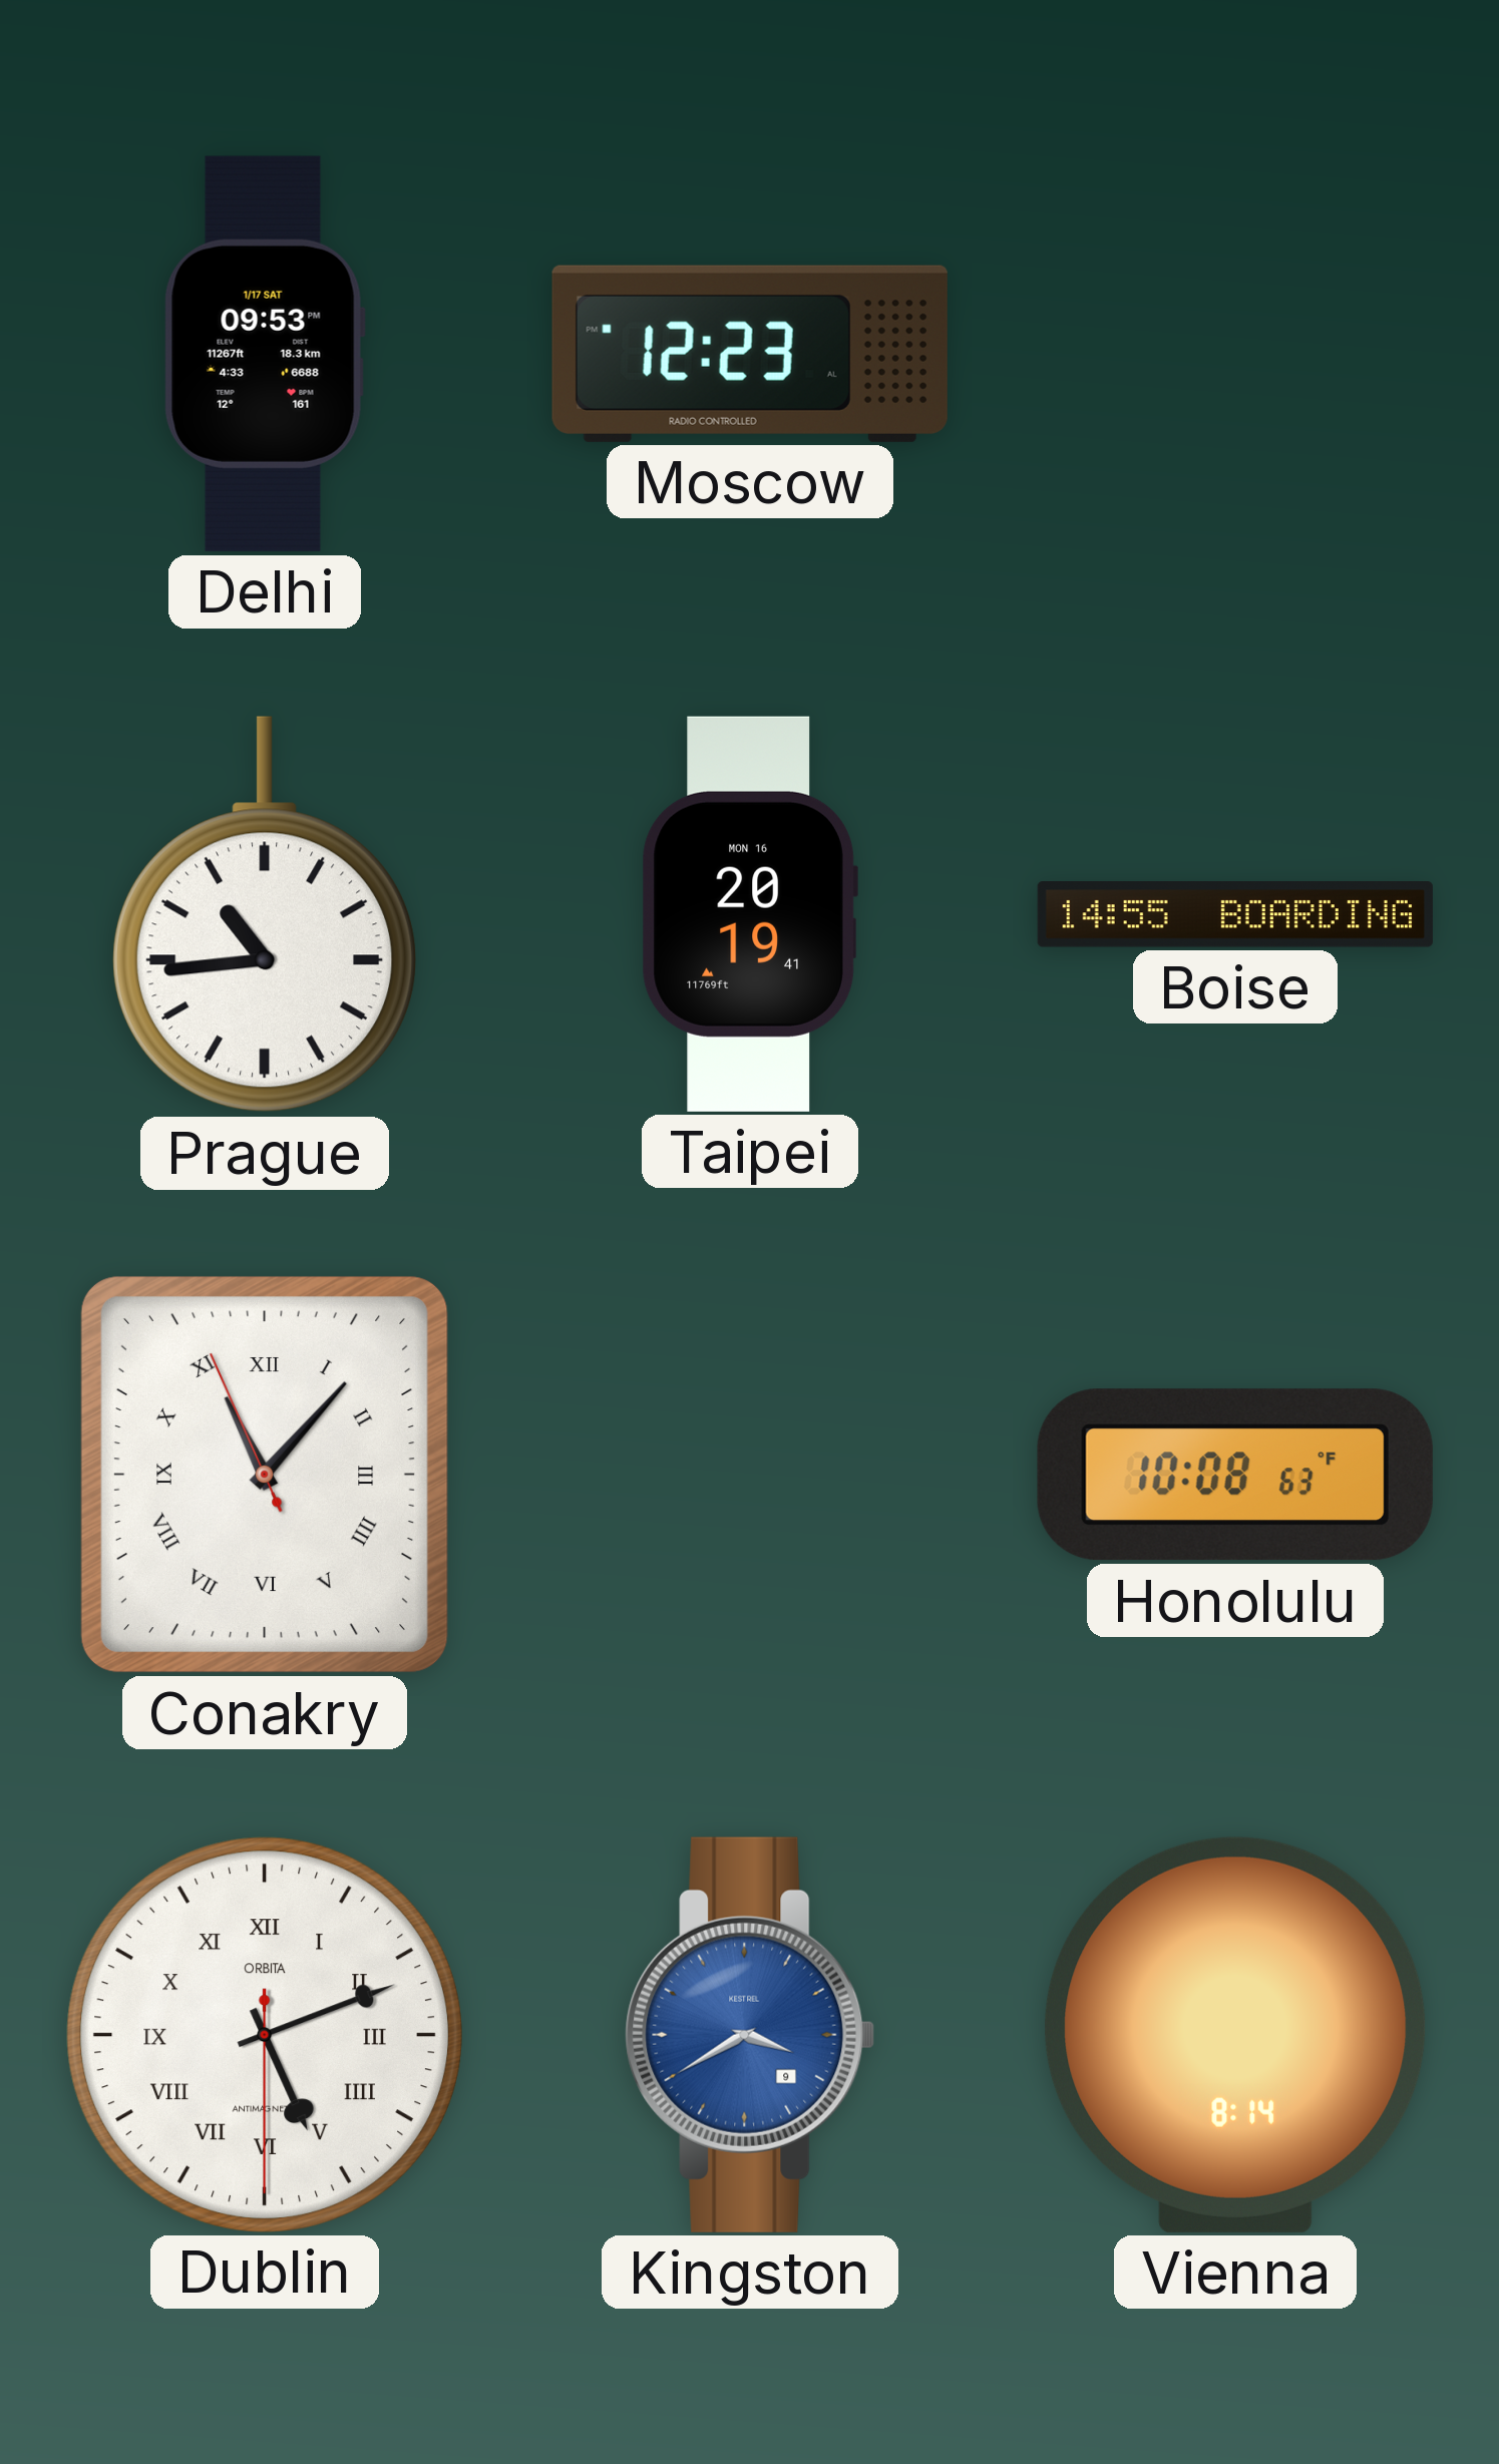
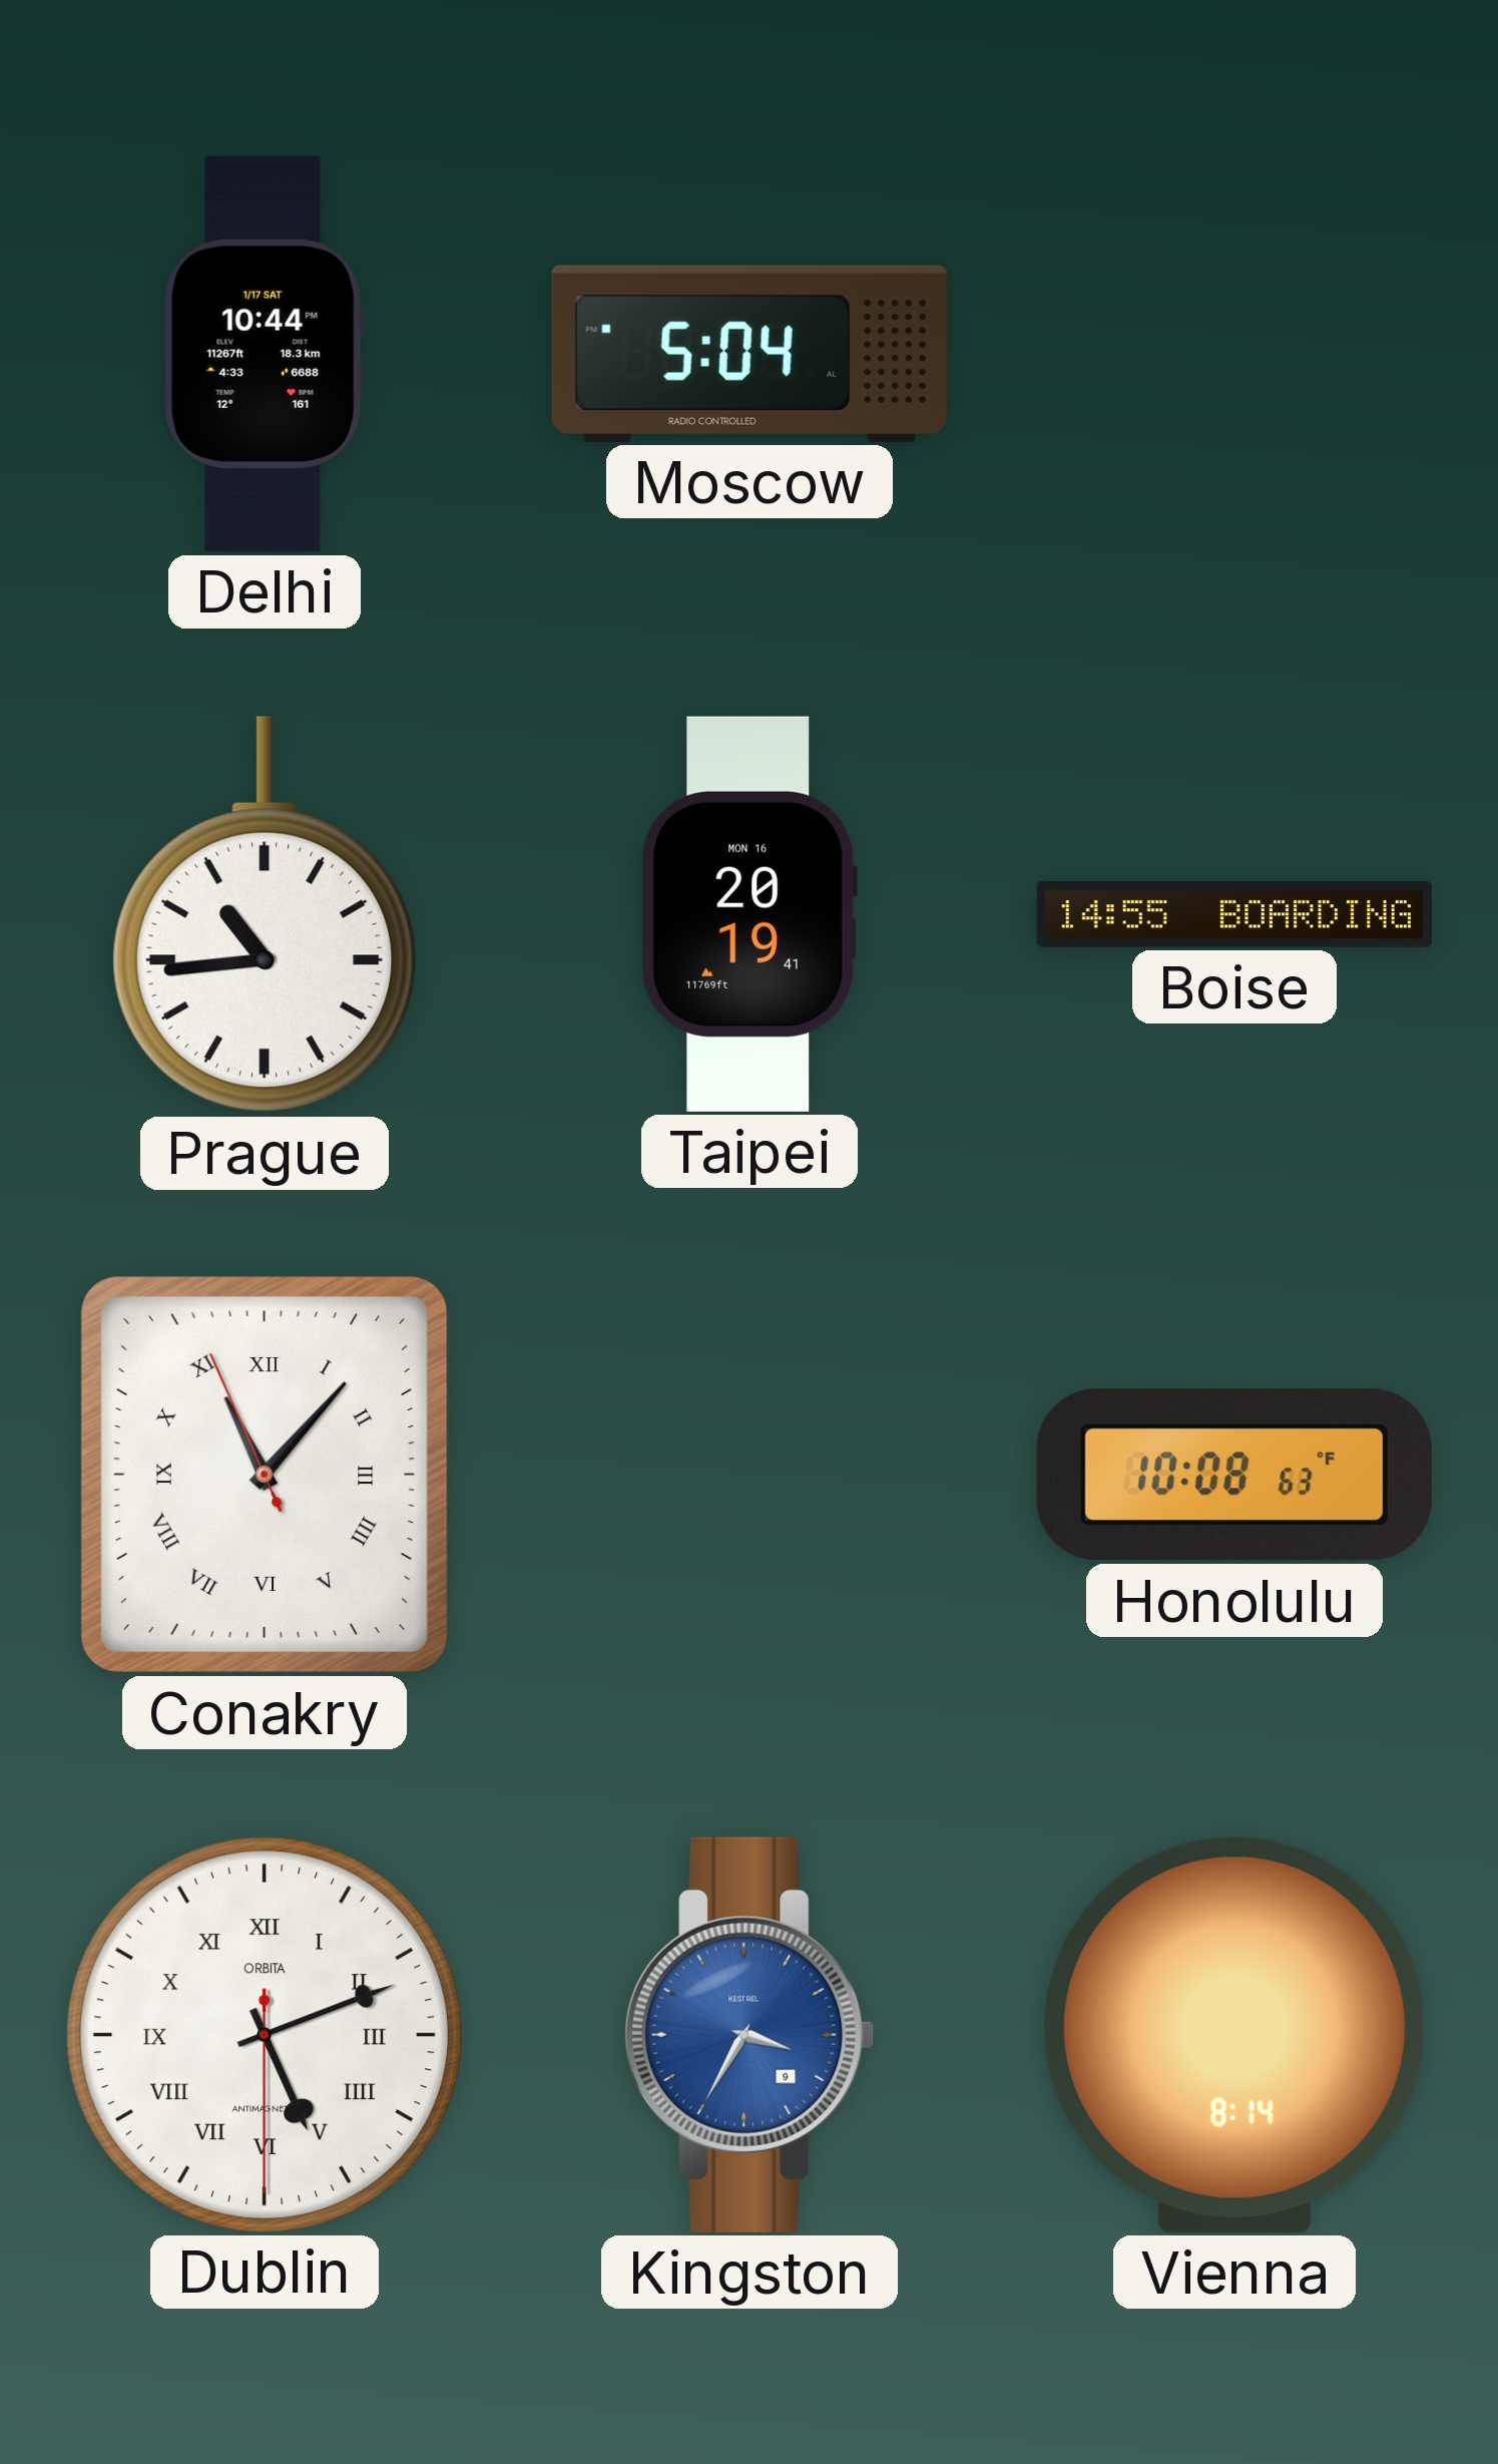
Delhi: 09:53 -> 10:44
Moscow: 12:23 -> 5:04
Kingston: 3:40 -> 3:35
